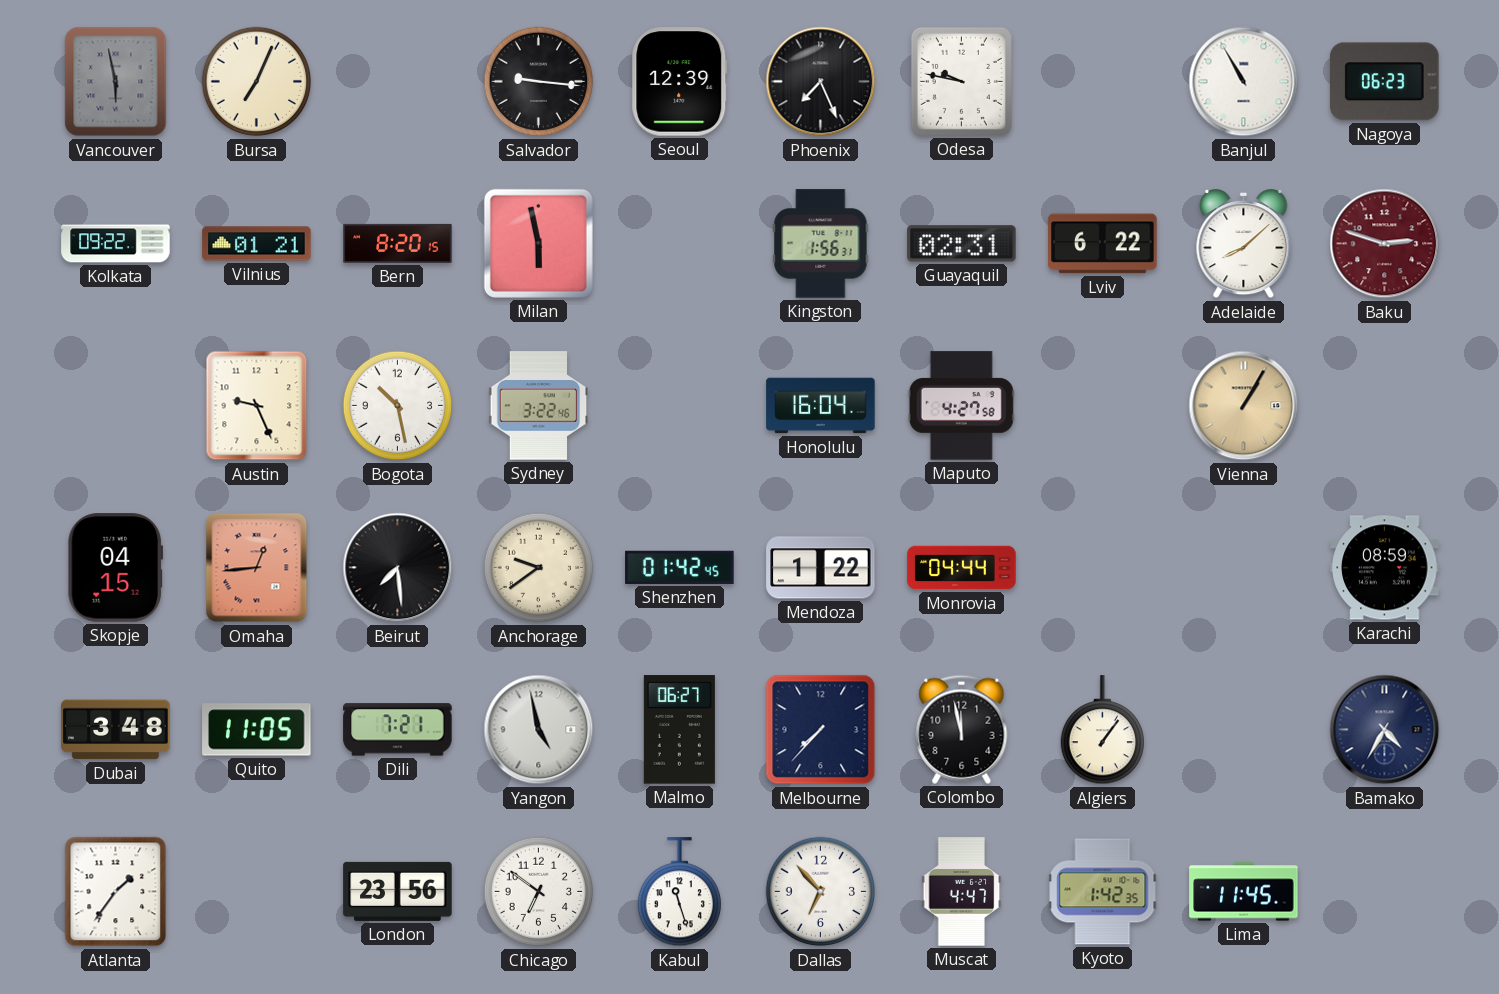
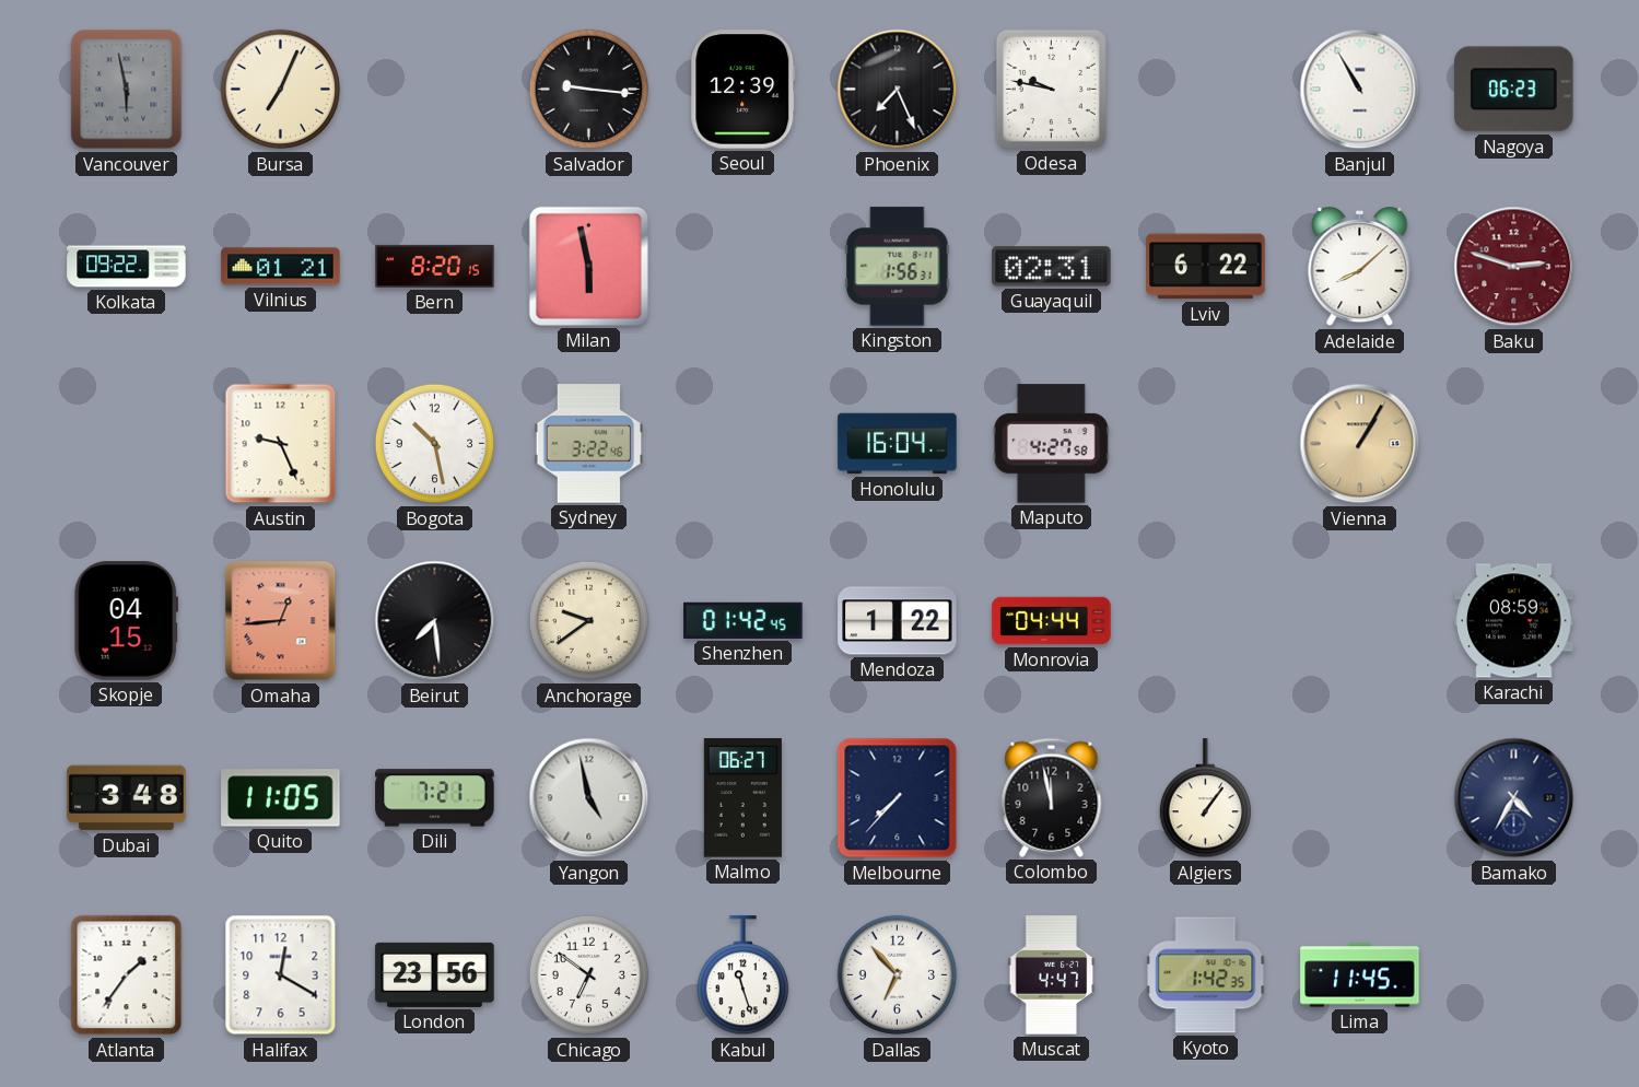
Halifax: none -> 12:20
